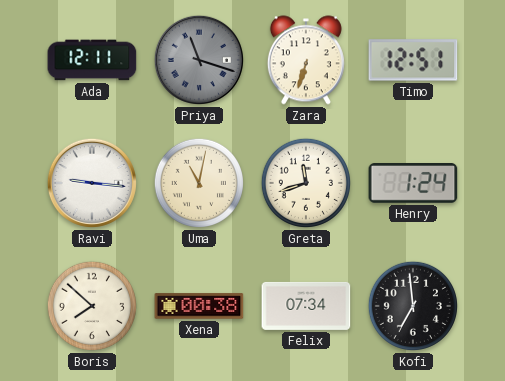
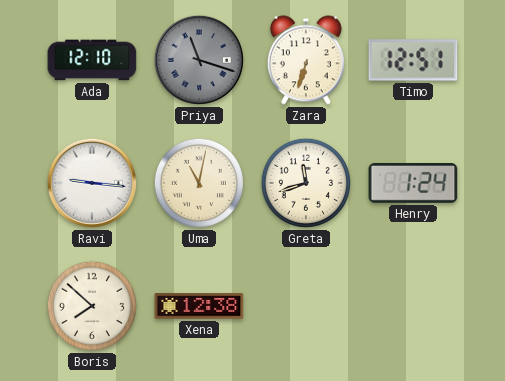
Ada: 12:11 -> 12:10
Xena: 00:38 -> 12:38
Felix: 07:34 -> none
Kofi: 6:59 -> none
